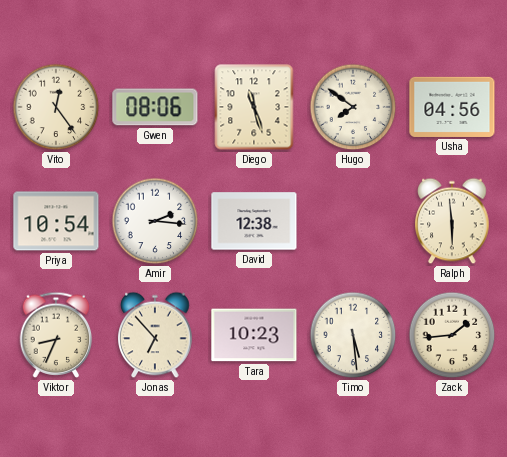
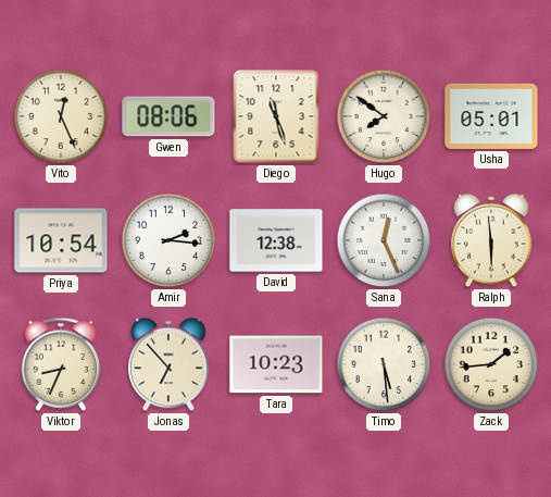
Vito: 12:24 -> 12:26
Usha: 04:56 -> 05:01
Sana: none -> 12:26
